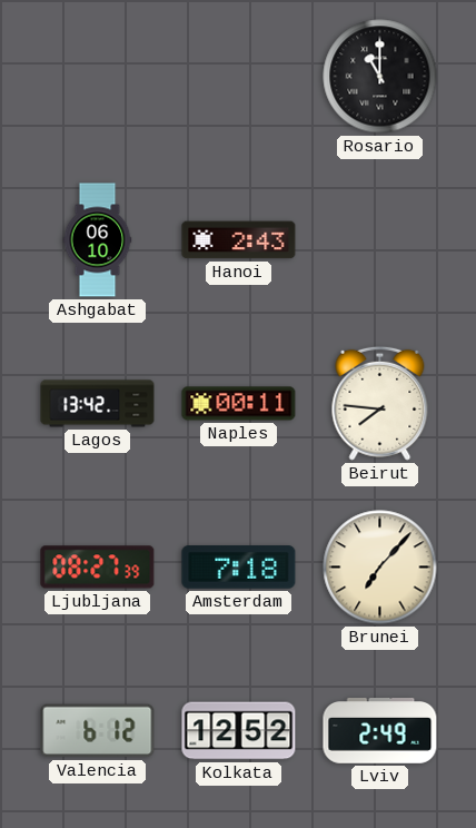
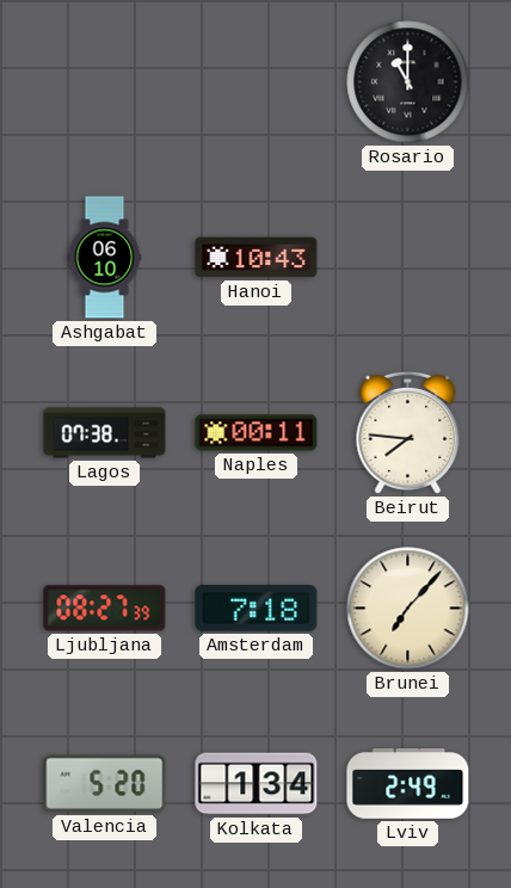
Hanoi: 2:43 -> 10:43
Lagos: 13:42 -> 07:38
Valencia: 6:12 -> 5:20
Kolkata: 12:52 -> 1:34
